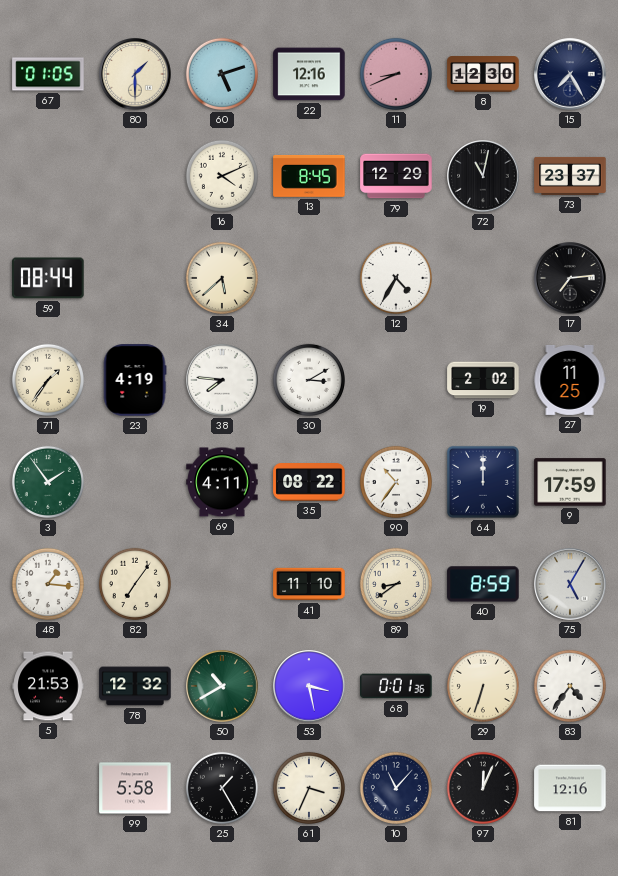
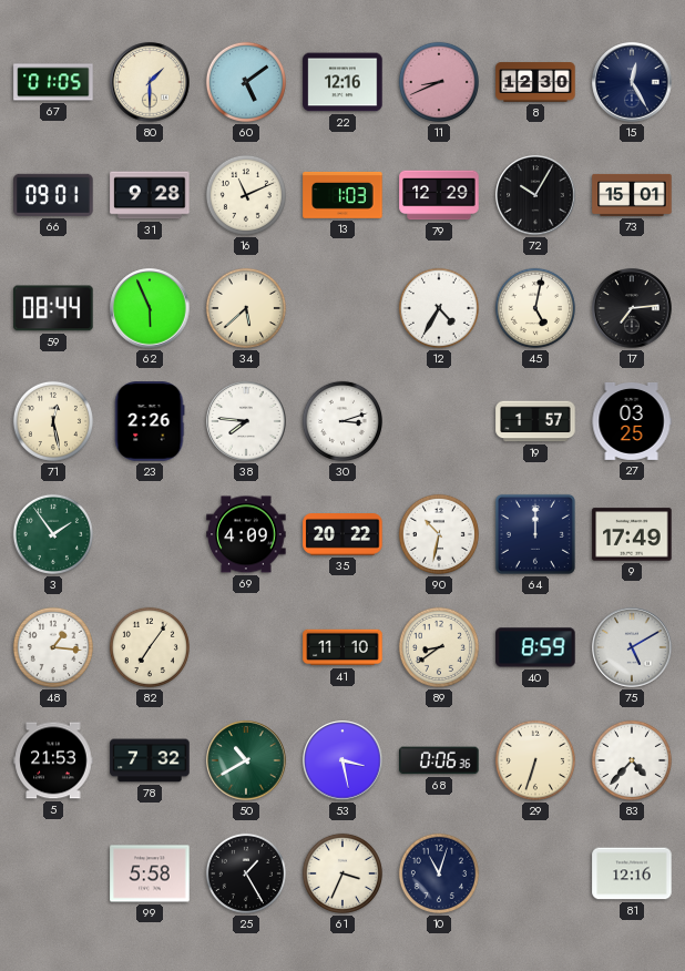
60: 5:12 -> 5:09
15: 7:25 -> 12:25
66: none -> 09:01
31: none -> 9:28
16: 4:11 -> 11:11
13: 8:45 -> 1:03
72: 11:02 -> 10:05
73: 23:37 -> 15:01
62: none -> 5:56
45: none -> 5:02
71: 1:36 -> 12:28
23: 4:19 -> 2:26
30: 3:10 -> 3:12
19: 2:02 -> 1:57
27: 11:25 -> 03:25
69: 4:11 -> 4:09
35: 08:22 -> 20:22
90: 10:36 -> 10:32
9: 17:59 -> 17:49
75: 5:05 -> 5:10
78: 12:32 -> 7:32
68: 0:01 -> 0:06
83: 4:36 -> 4:37
10: 11:07 -> 11:03
97: 12:04 -> none
